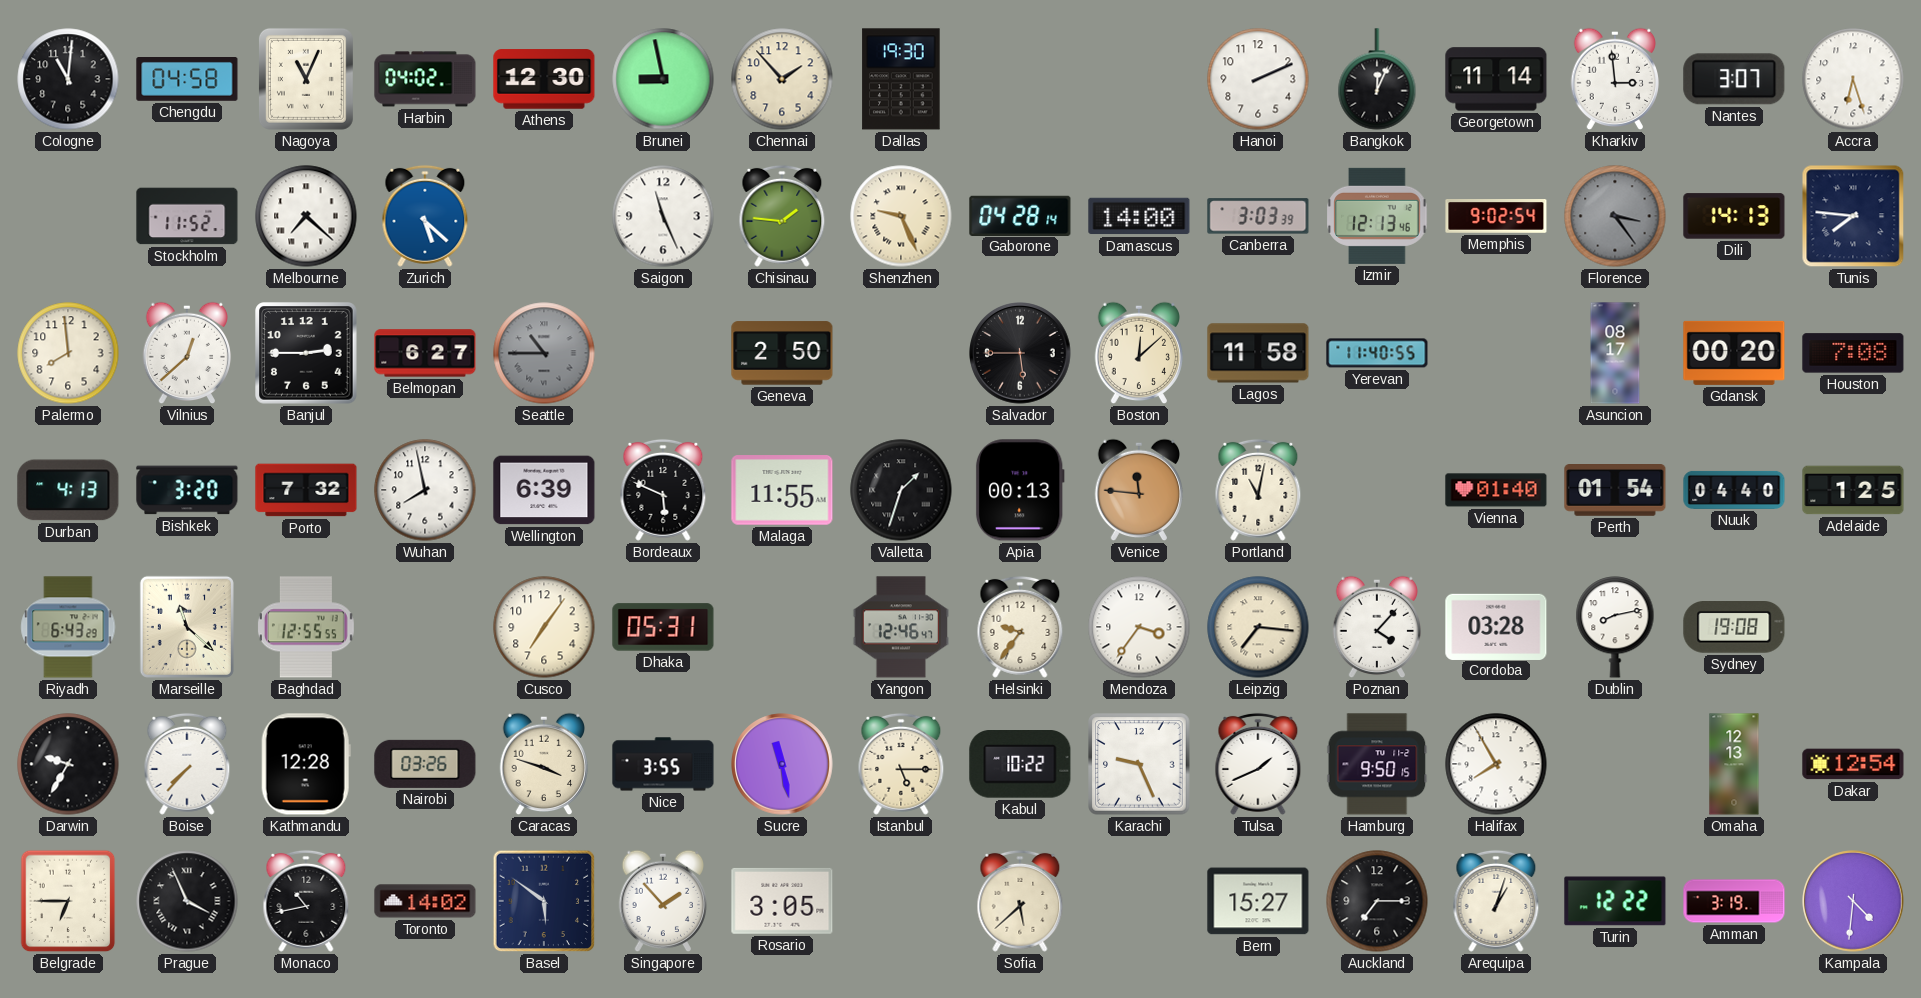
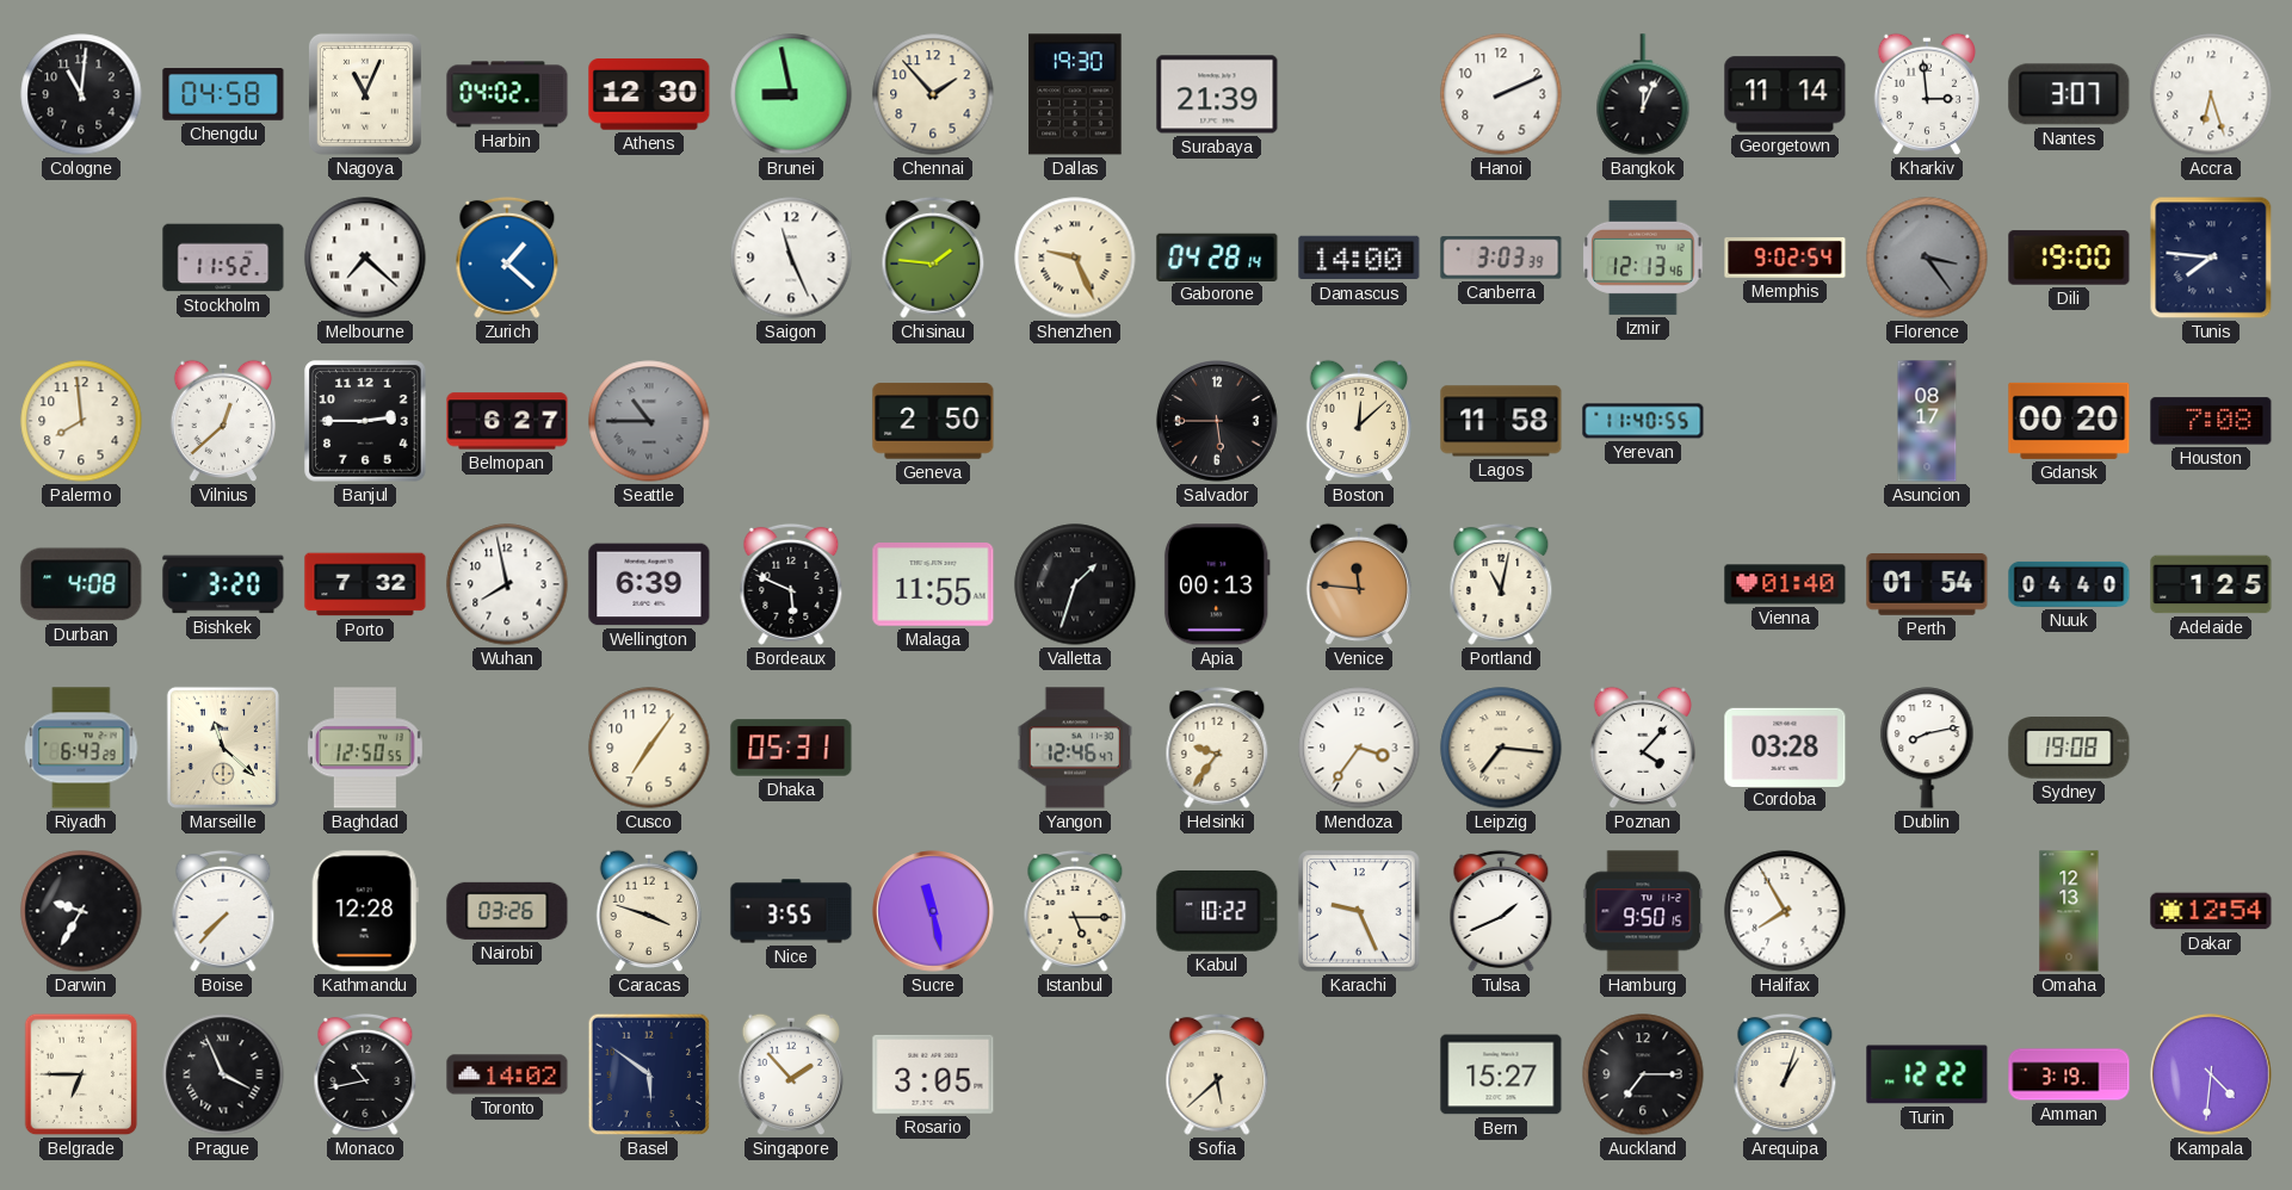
Surabaya: none -> 21:39
Zurich: 5:22 -> 1:22
Dili: 14:13 -> 19:00
Durban: 4:13 -> 4:08
Baghdad: 12:55 -> 12:50
